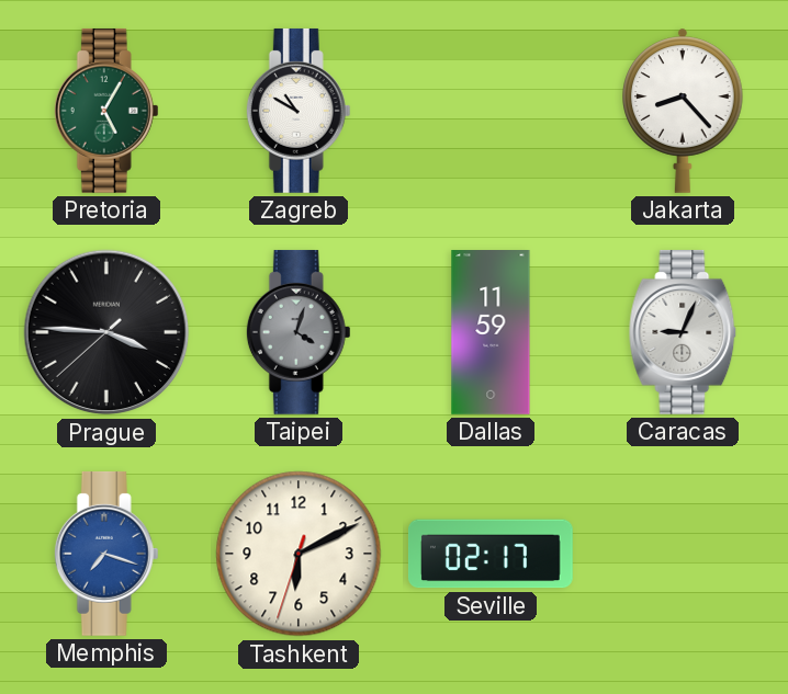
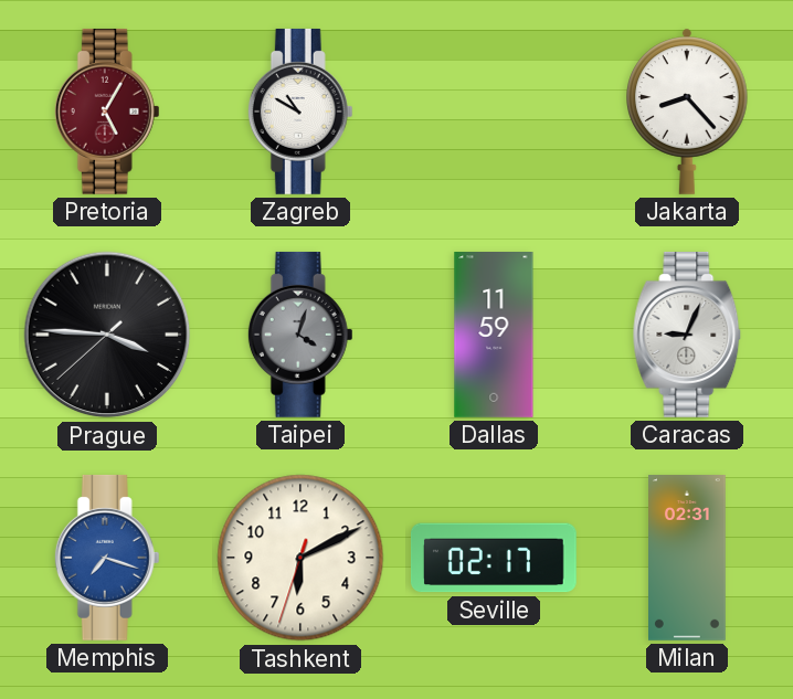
Pretoria dial: green -> burgundy
Milan: none -> 02:31
